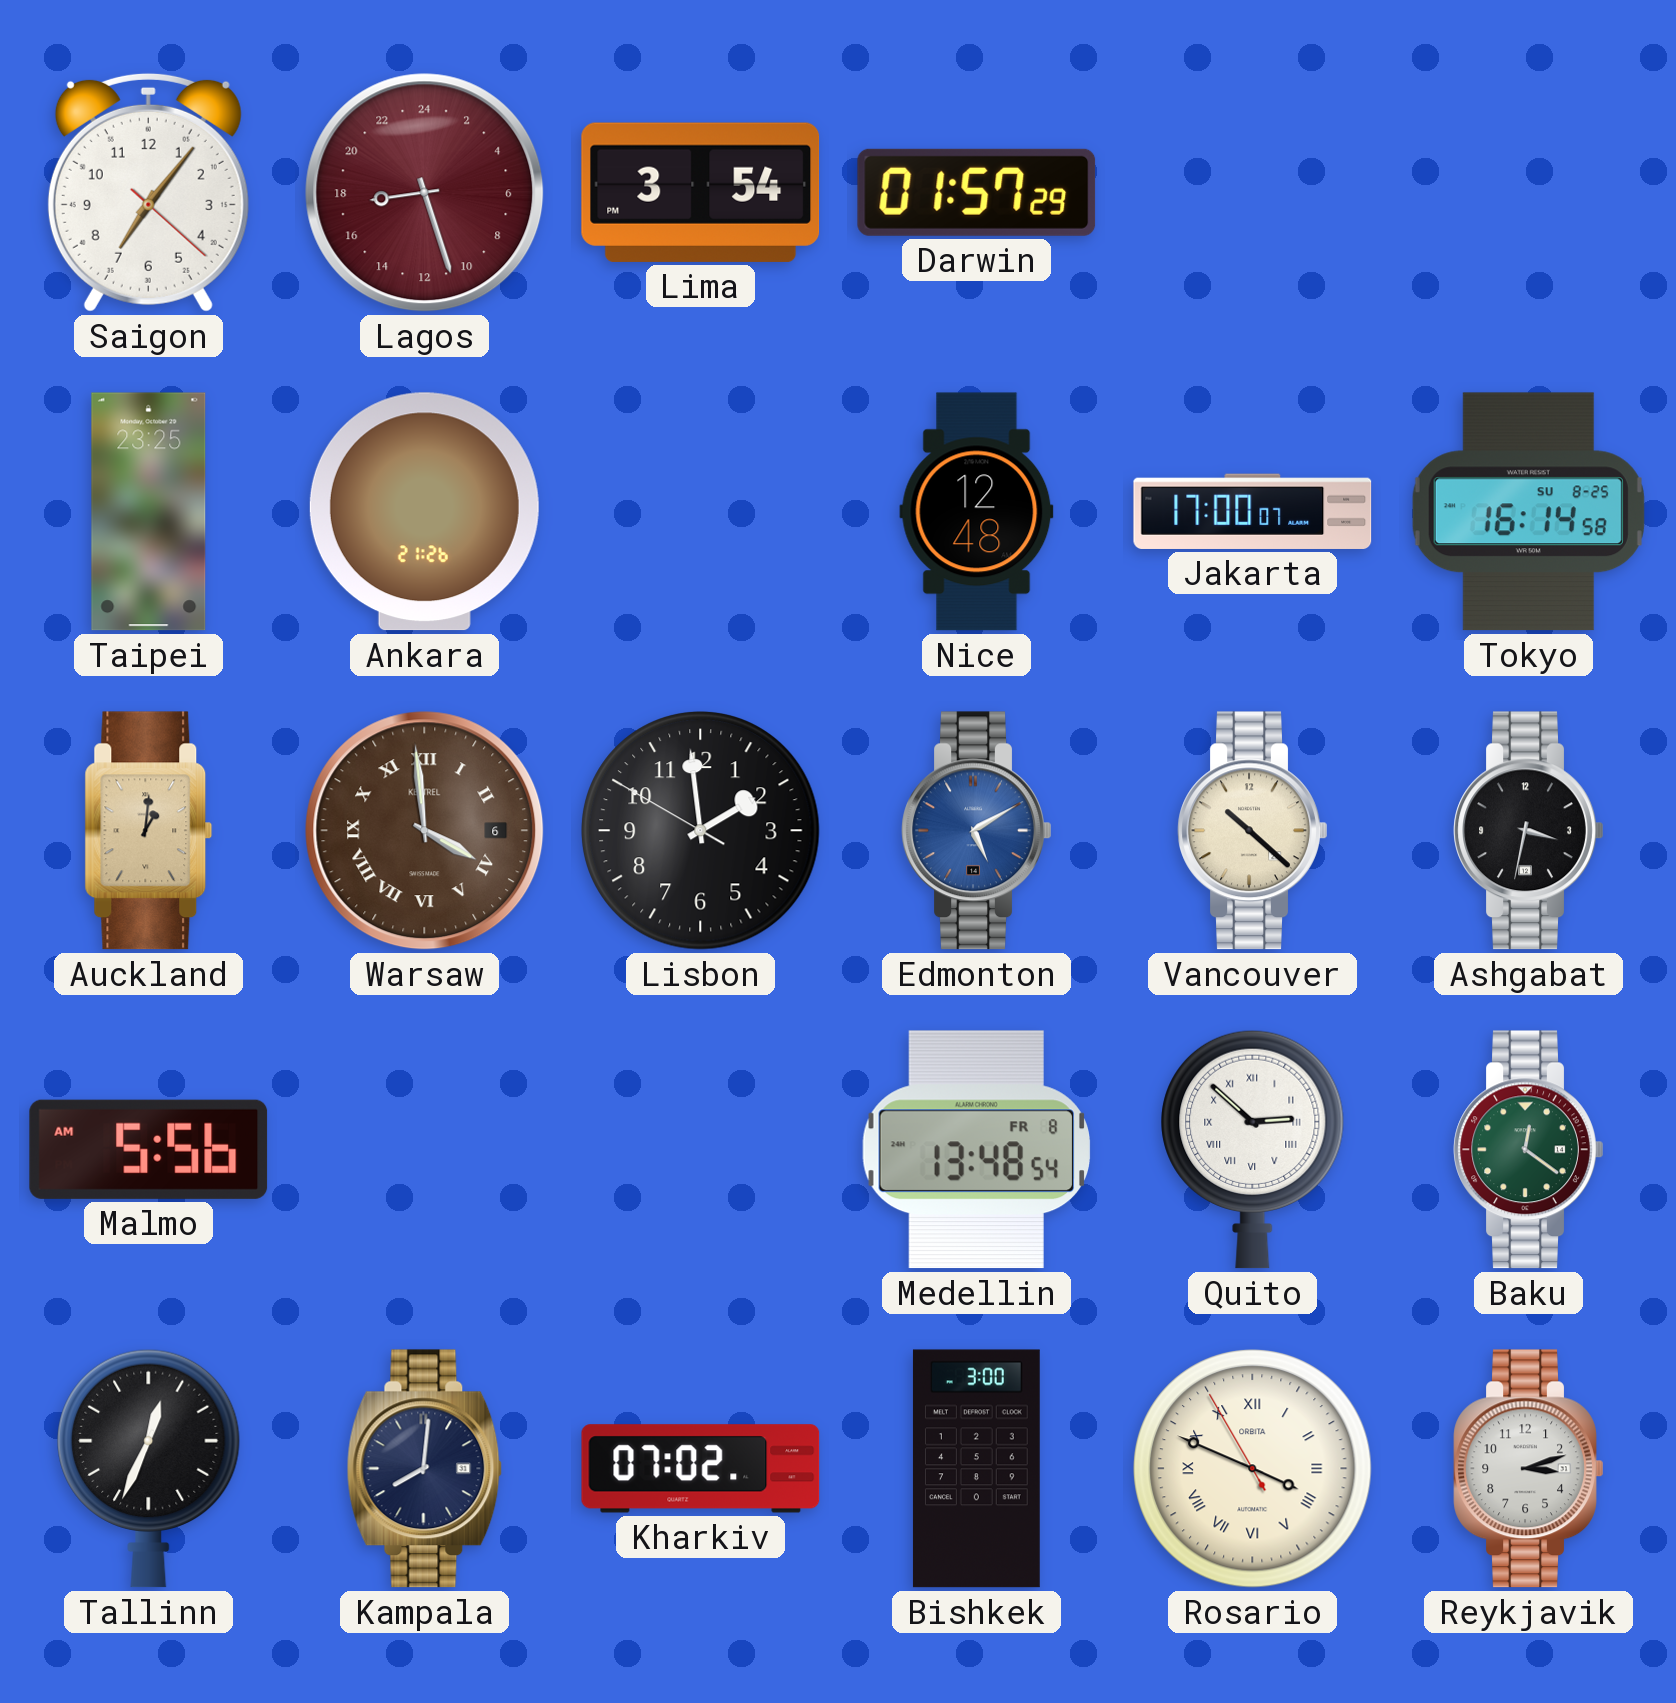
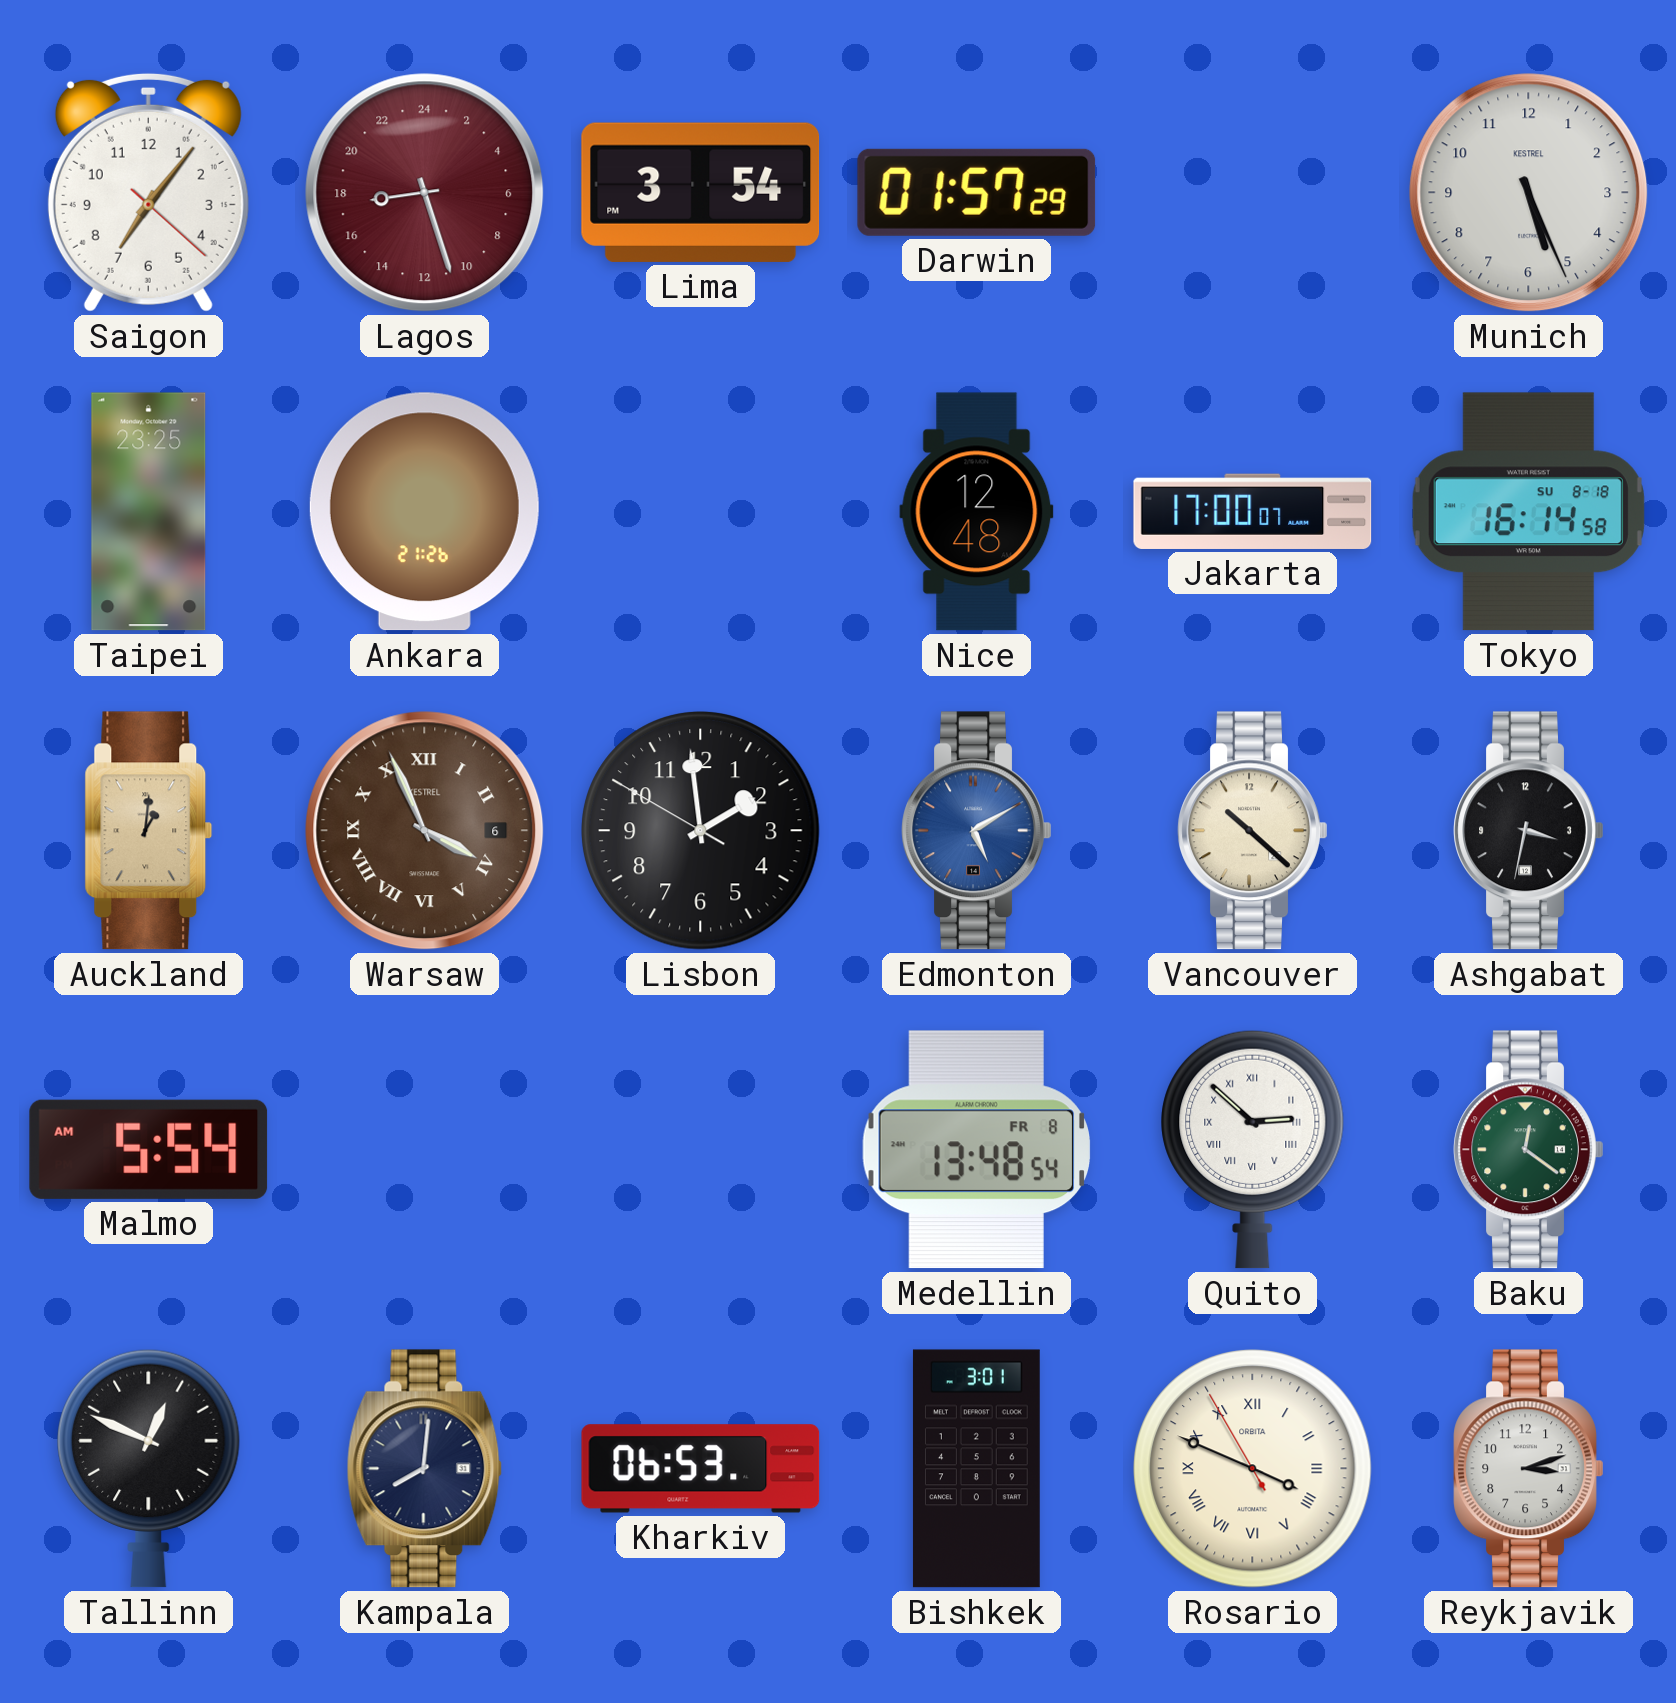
Munich: none -> 5:26
Tokyo date: SU 8-25 -> SU 8-18
Warsaw: 3:59 -> 3:56
Malmo: 5:56 -> 5:54
Tallinn: 12:34 -> 12:49
Kharkiv: 07:02 -> 06:53
Bishkek: 3:00 -> 3:01
